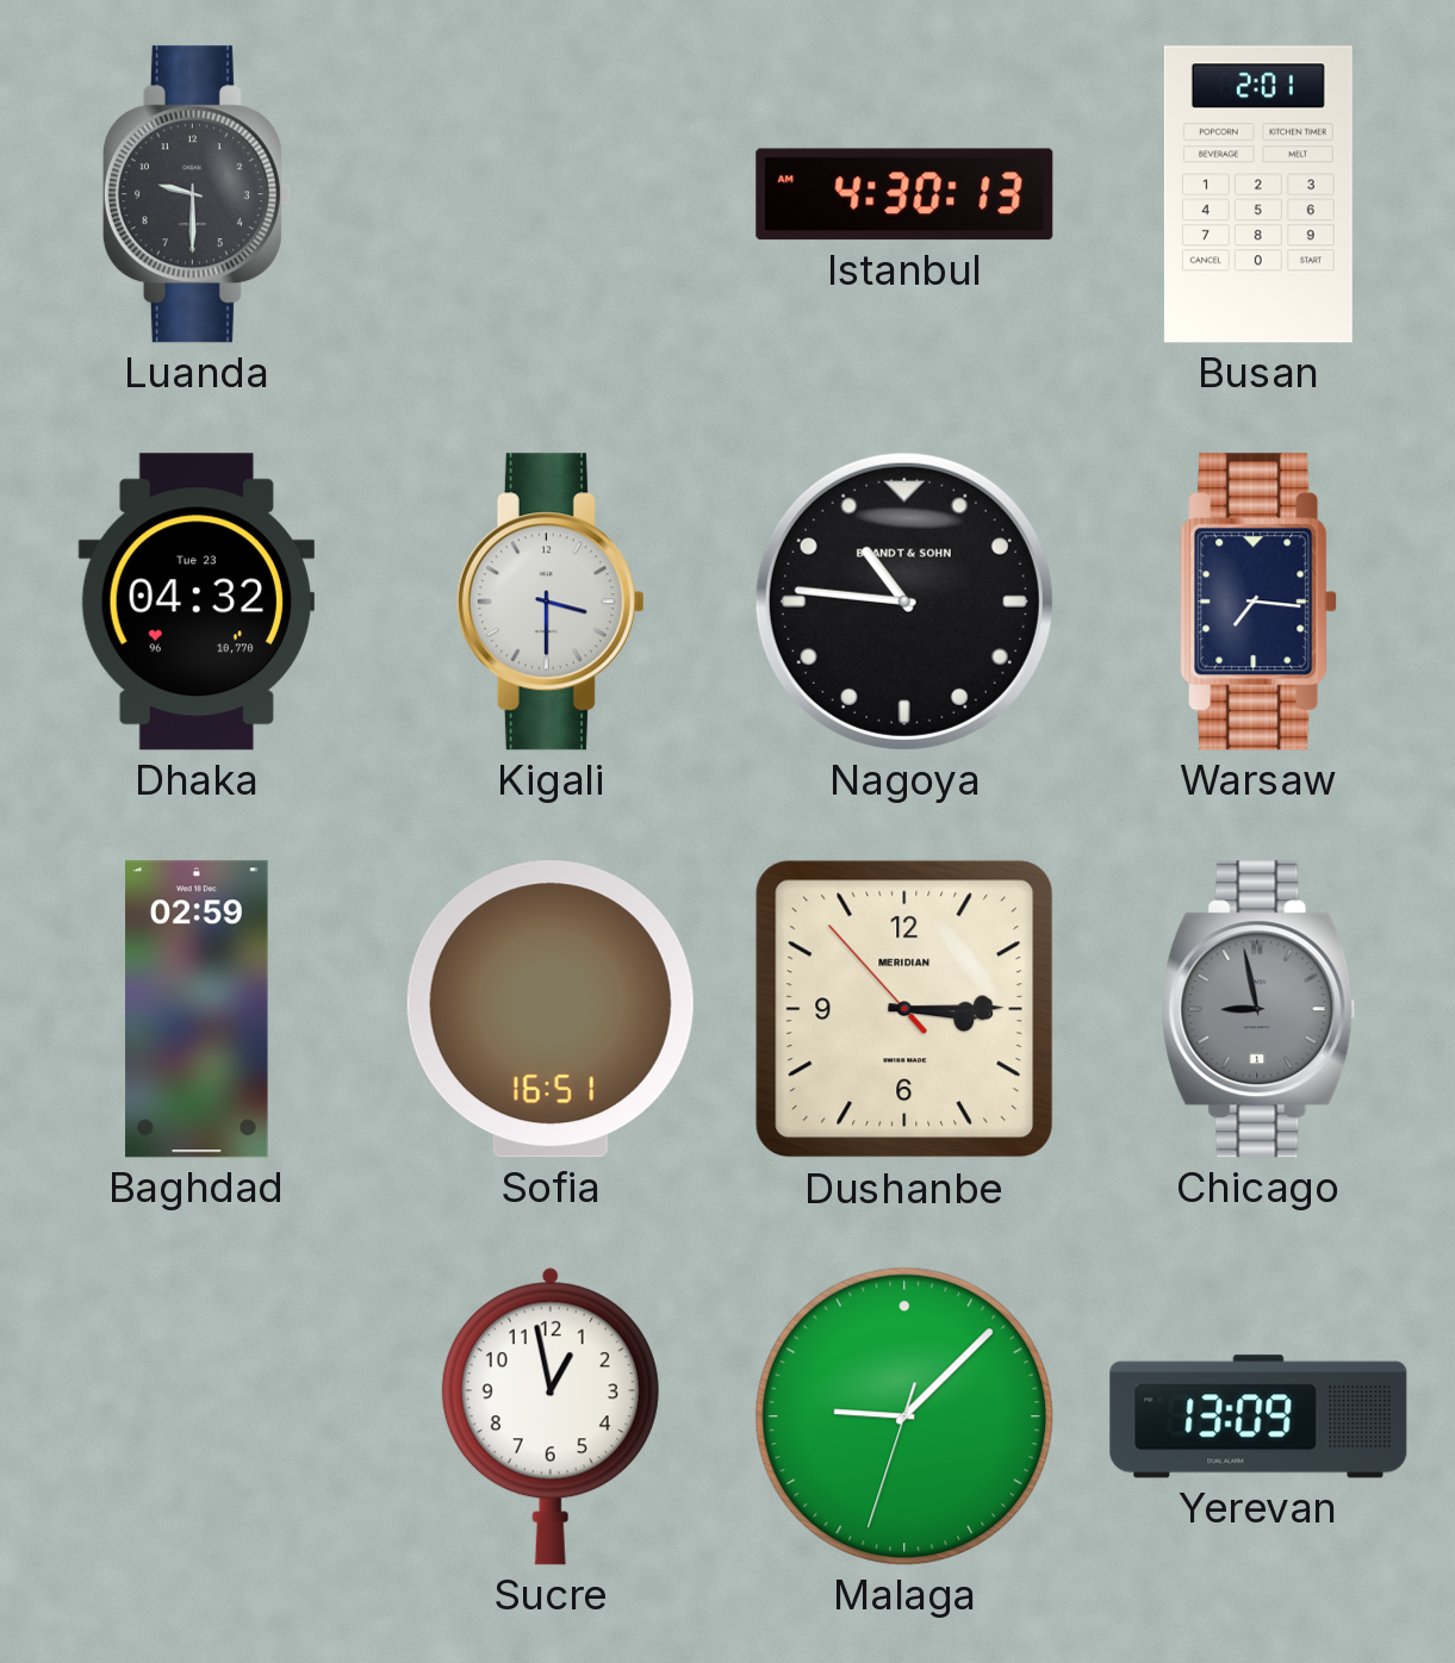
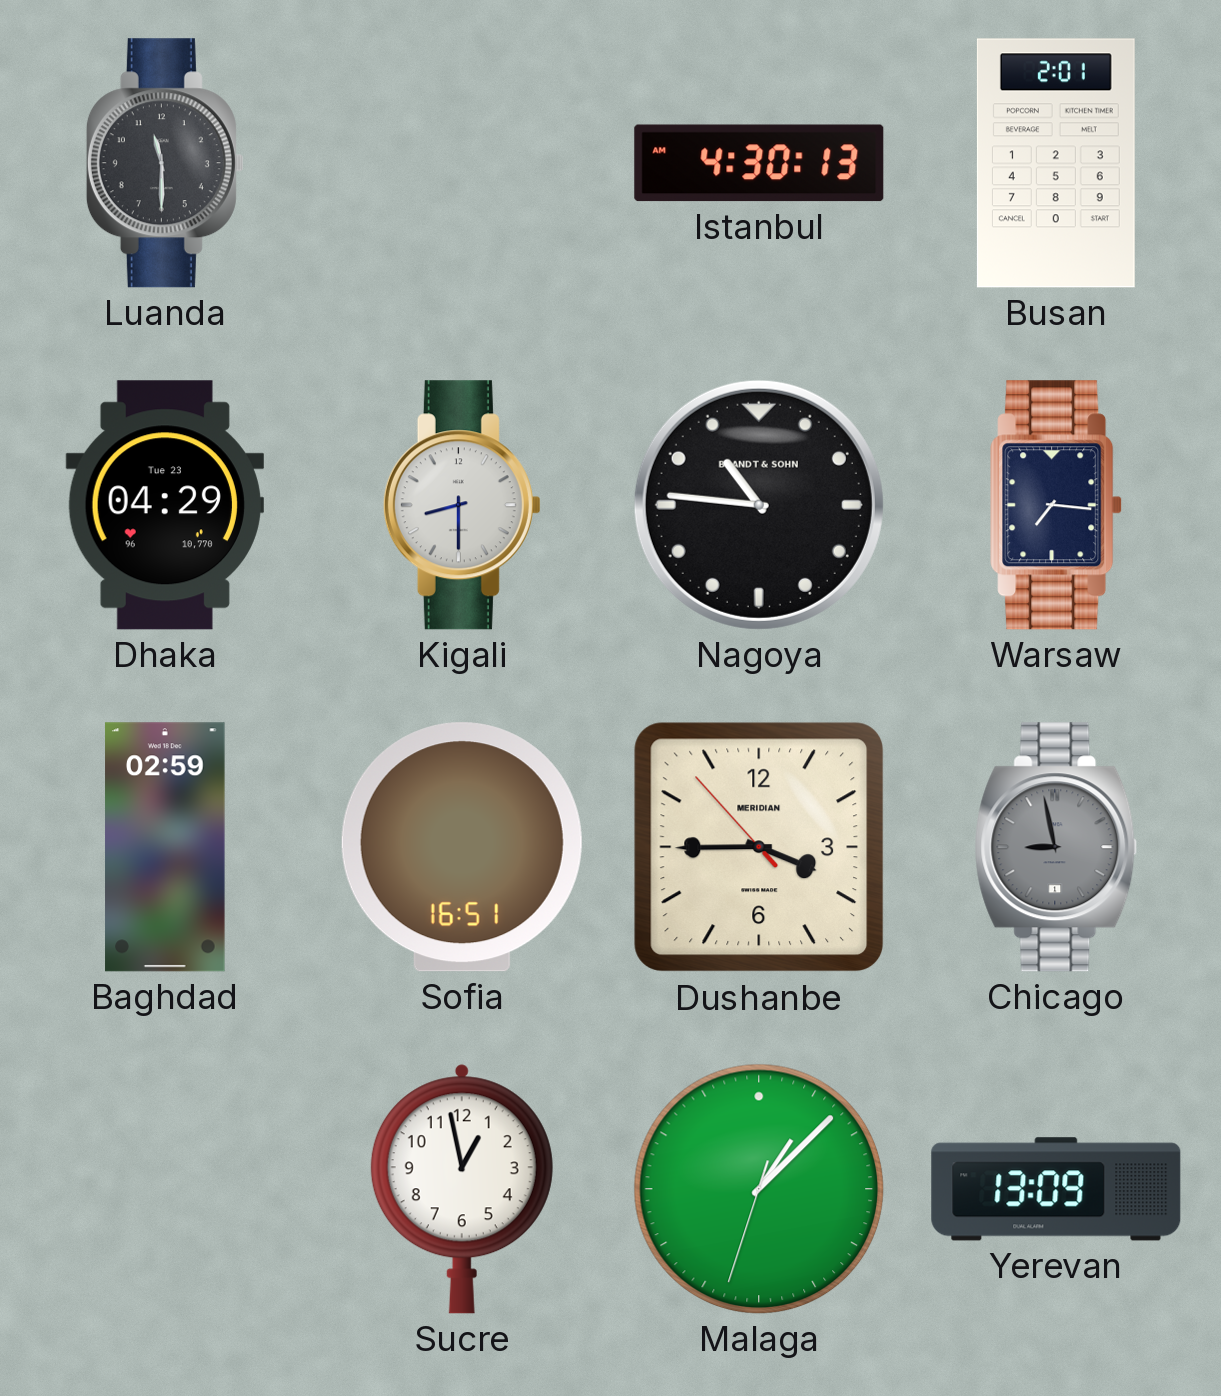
Luanda: 9:30 -> 11:30
Dhaka: 04:32 -> 04:29
Kigali: 3:30 -> 8:30
Dushanbe: 3:14 -> 3:44
Malaga: 9:07 -> 1:07
